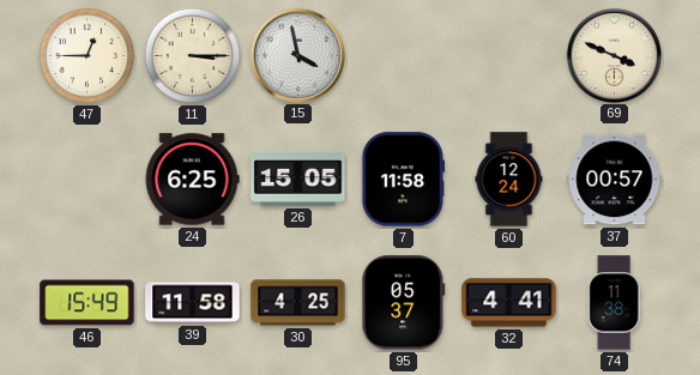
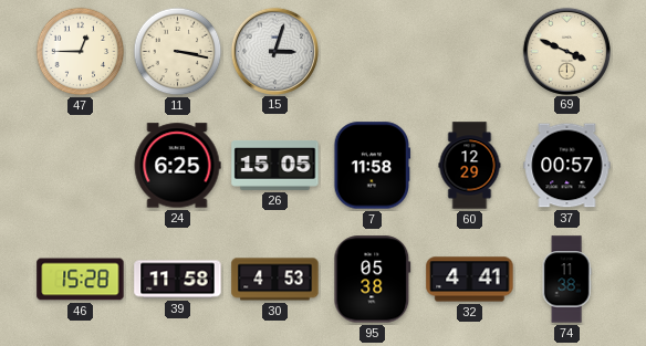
11: 3:15 -> 3:17
15: 3:58 -> 3:03
60: 12:24 -> 12:29
46: 15:49 -> 15:28
30: 4:25 -> 4:53
95: 05:37 -> 05:38
